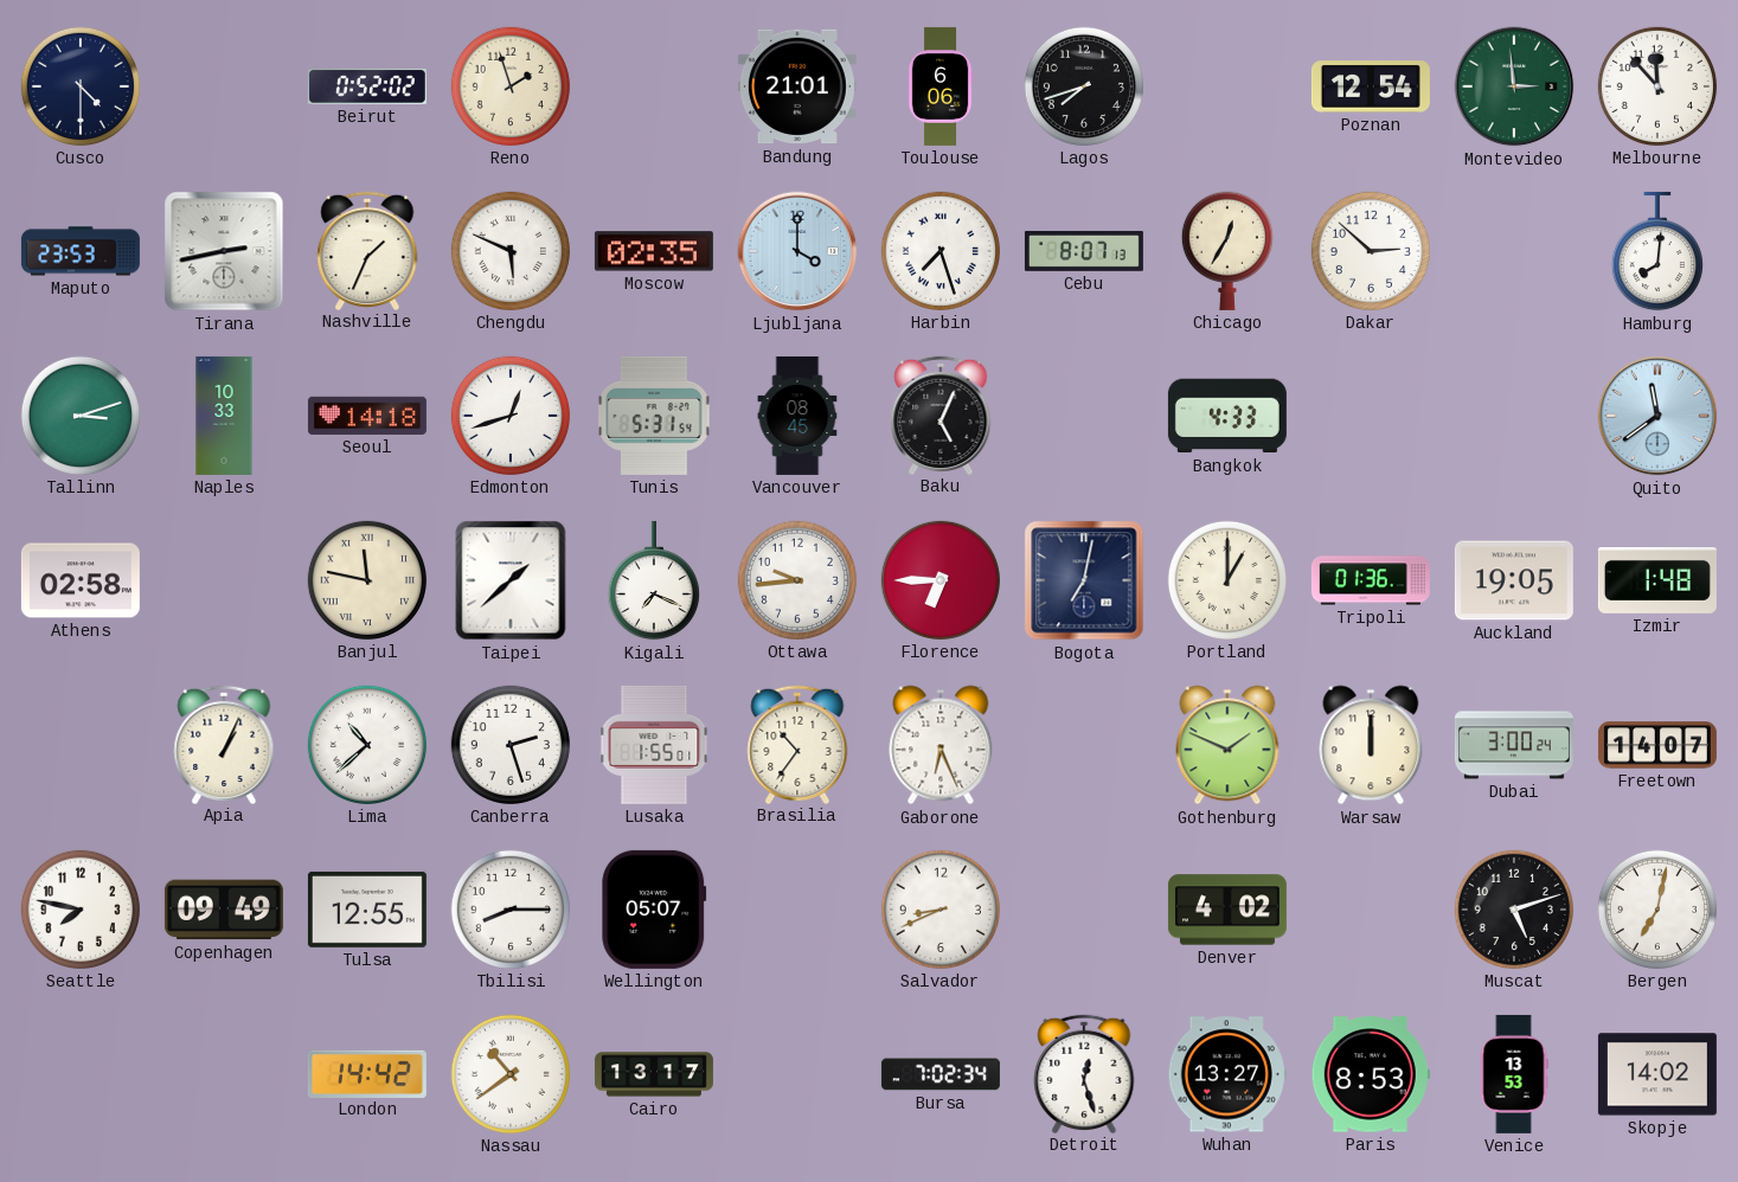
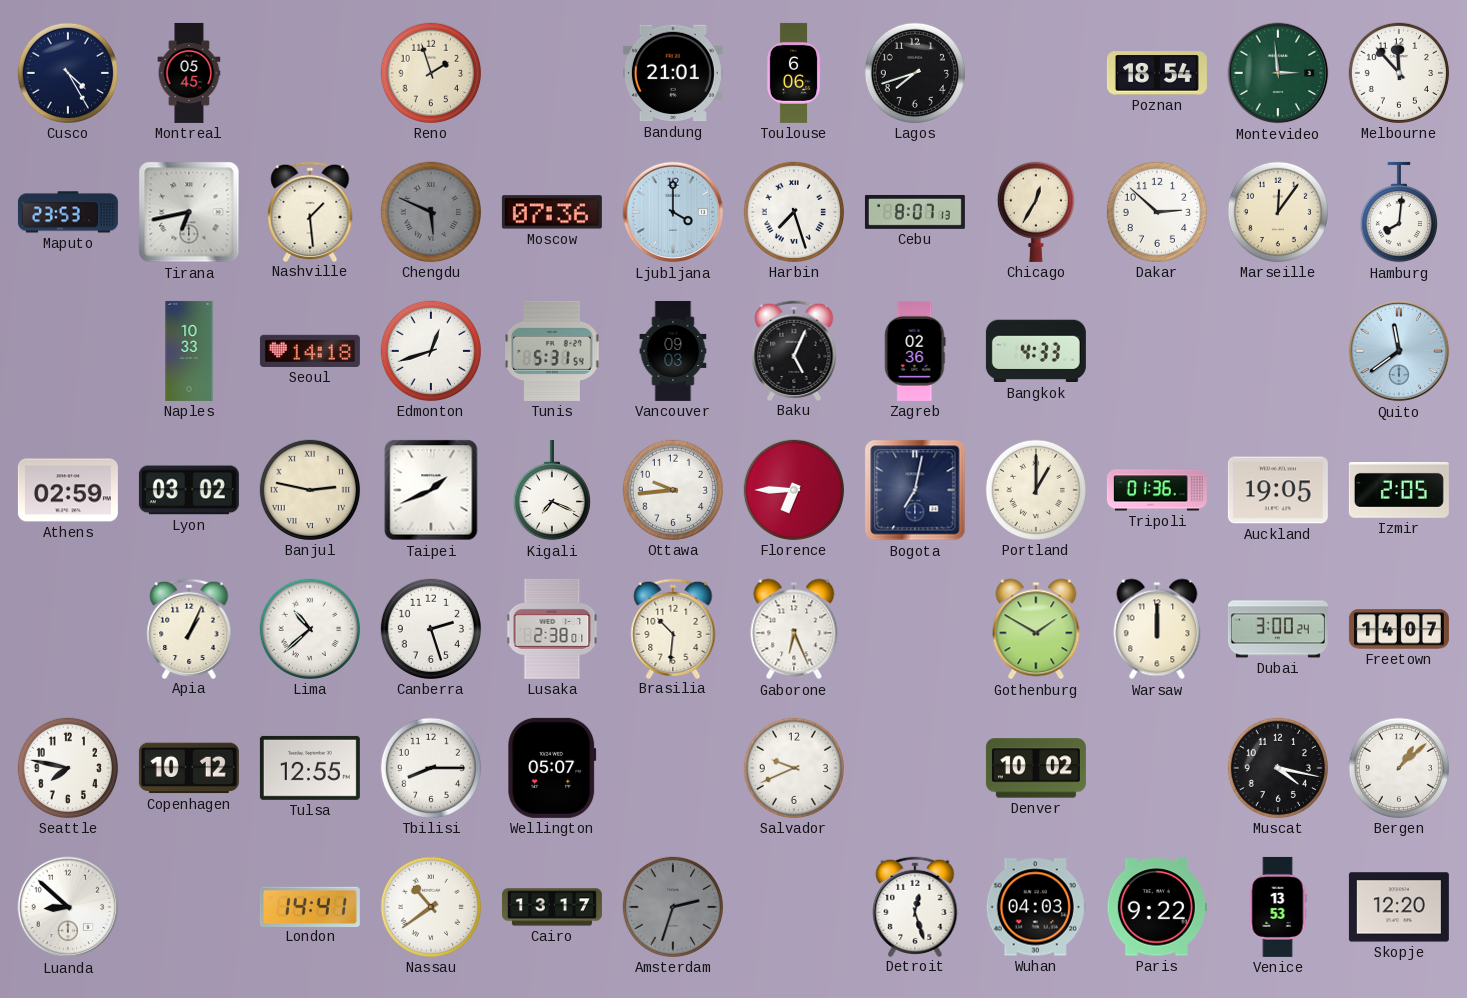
Cusco: 4:30 -> 4:25
Montreal: none -> 05:45
Beirut: 0:52 -> none
Poznan: 12:54 -> 18:54
Tirana: 2:43 -> 6:43
Nashville: 1:34 -> 1:29
Chengdu dial: white -> grey
Moscow: 02:35 -> 07:36
Marseille: none -> 12:06
Tallinn: 3:12 -> none
Vancouver: 08:45 -> 09:03
Zagreb: none -> 02:36
Athens: 02:58 -> 02:59
Lyon: none -> 03:02
Banjul: 11:47 -> 2:47
Taipei: 1:38 -> 1:41
Izmir: 1:48 -> 2:05
Lusaka: 1:55 -> 2:38
Brasilia: 10:36 -> 10:31
Gothenburg: 1:49 -> 1:50
Copenhagen: 09:49 -> 10:12
Salvador: 8:41 -> 9:41
Denver: 4:02 -> 10:02
Muscat: 5:12 -> 4:17
Bergen: 7:02 -> 1:08
Luanda: none -> 8:52
London: 14:42 -> 14:41
Amsterdam: none -> 2:33
Bursa: 7:02 -> none
Wuhan: 13:27 -> 04:03
Paris: 8:53 -> 9:22
Skopje: 14:02 -> 12:20
